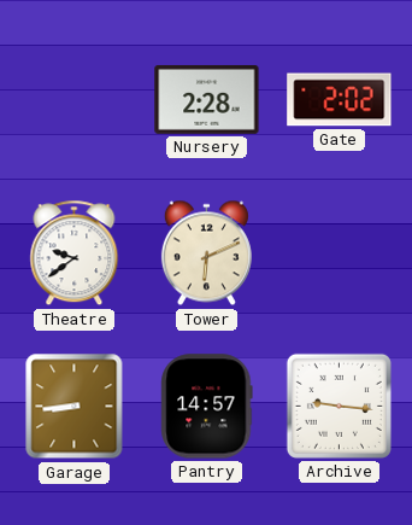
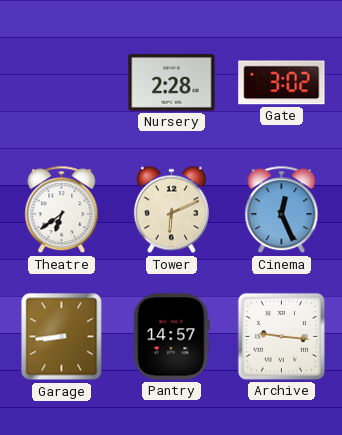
Gate: 2:02 -> 3:02
Theatre: 9:39 -> 6:39
Cinema: none -> 12:26
